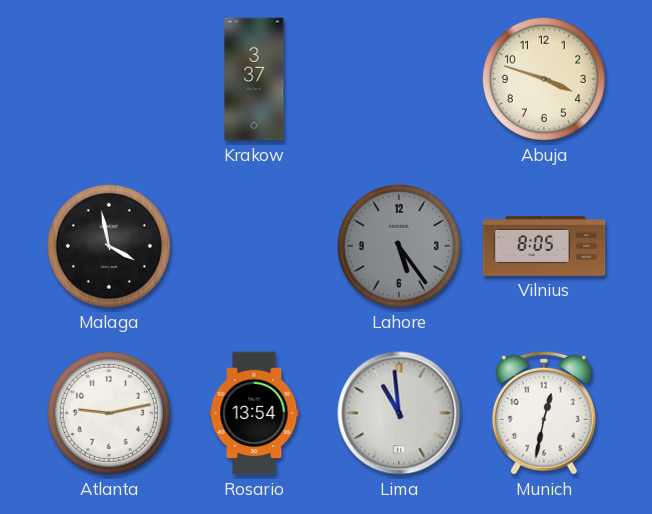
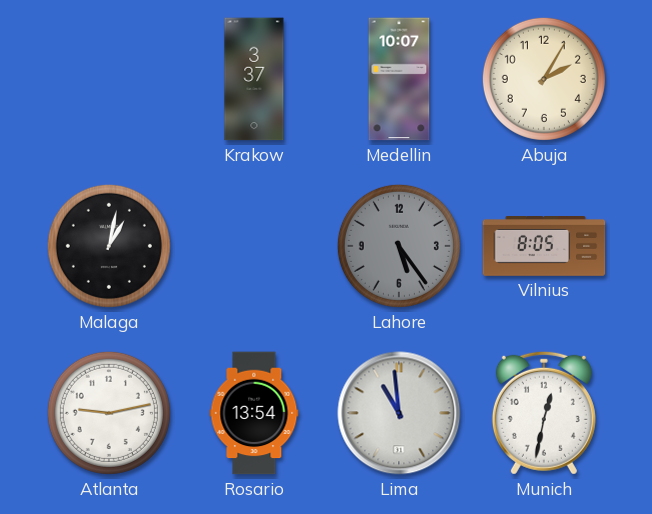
Medellin: none -> 10:07
Abuja: 3:48 -> 2:05
Malaga: 3:58 -> 1:02
